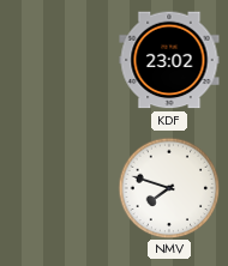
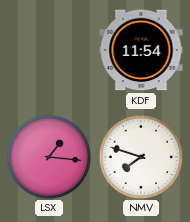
KDF: 23:02 -> 11:54
LSX: none -> 1:16
